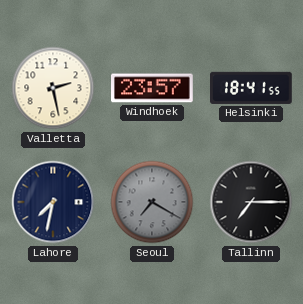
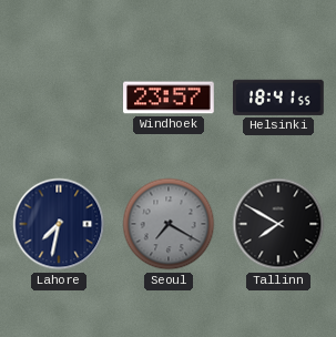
Valletta: 2:28 -> none
Tallinn: 7:15 -> 7:50
